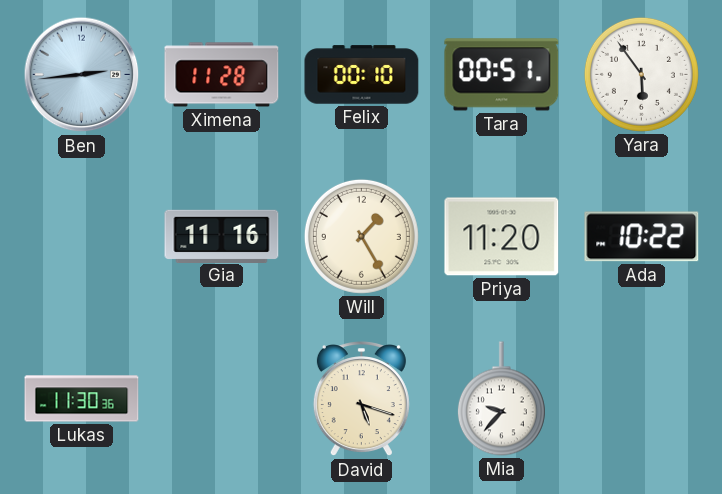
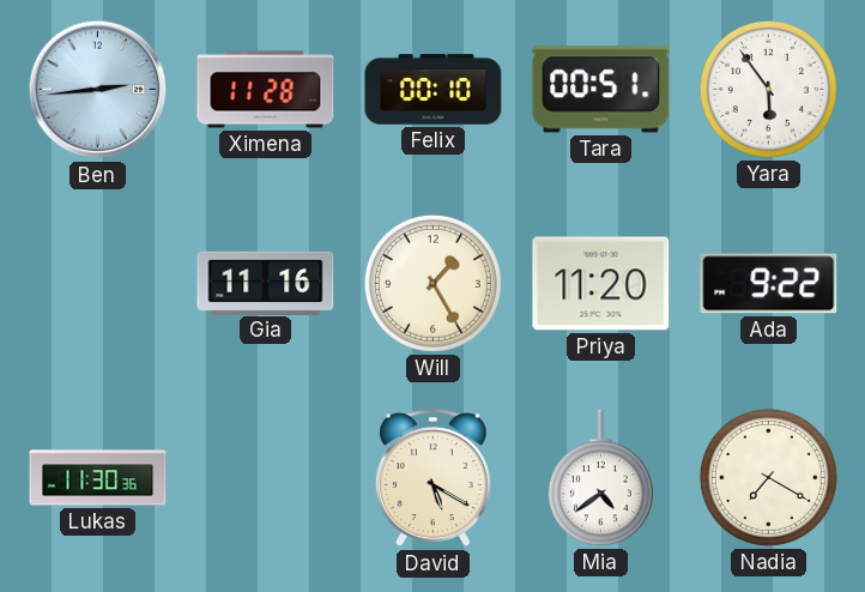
Ada: 10:22 -> 9:22
David: 5:18 -> 5:20
Mia: 9:37 -> 4:39
Nadia: none -> 7:20
